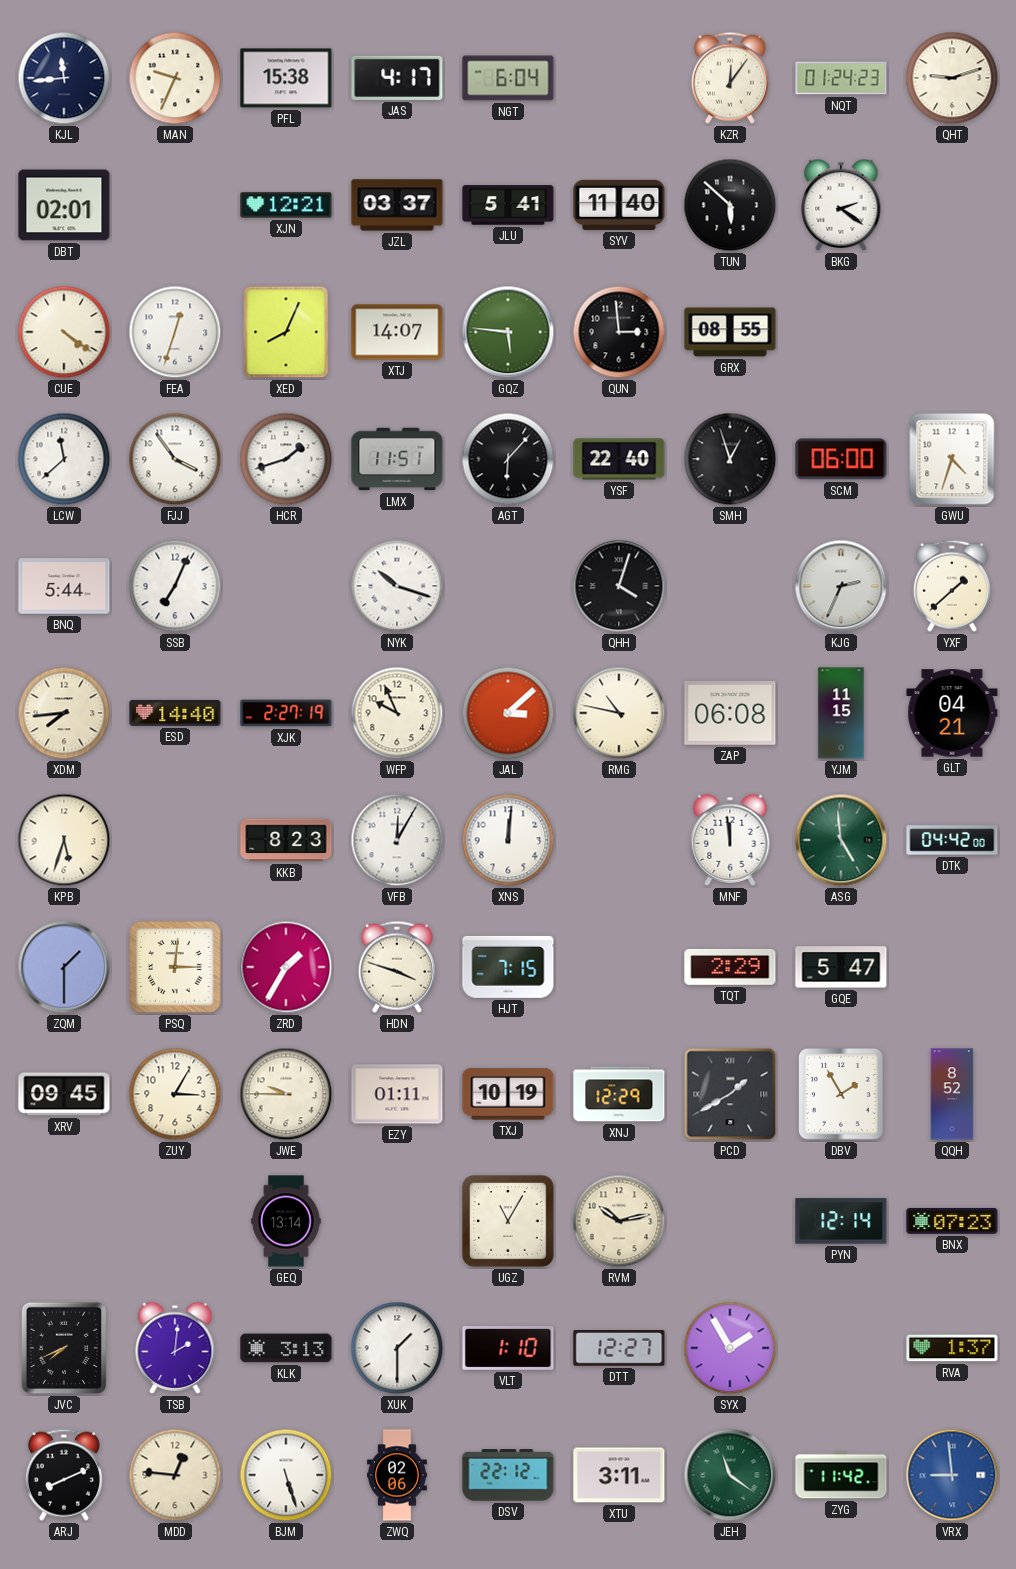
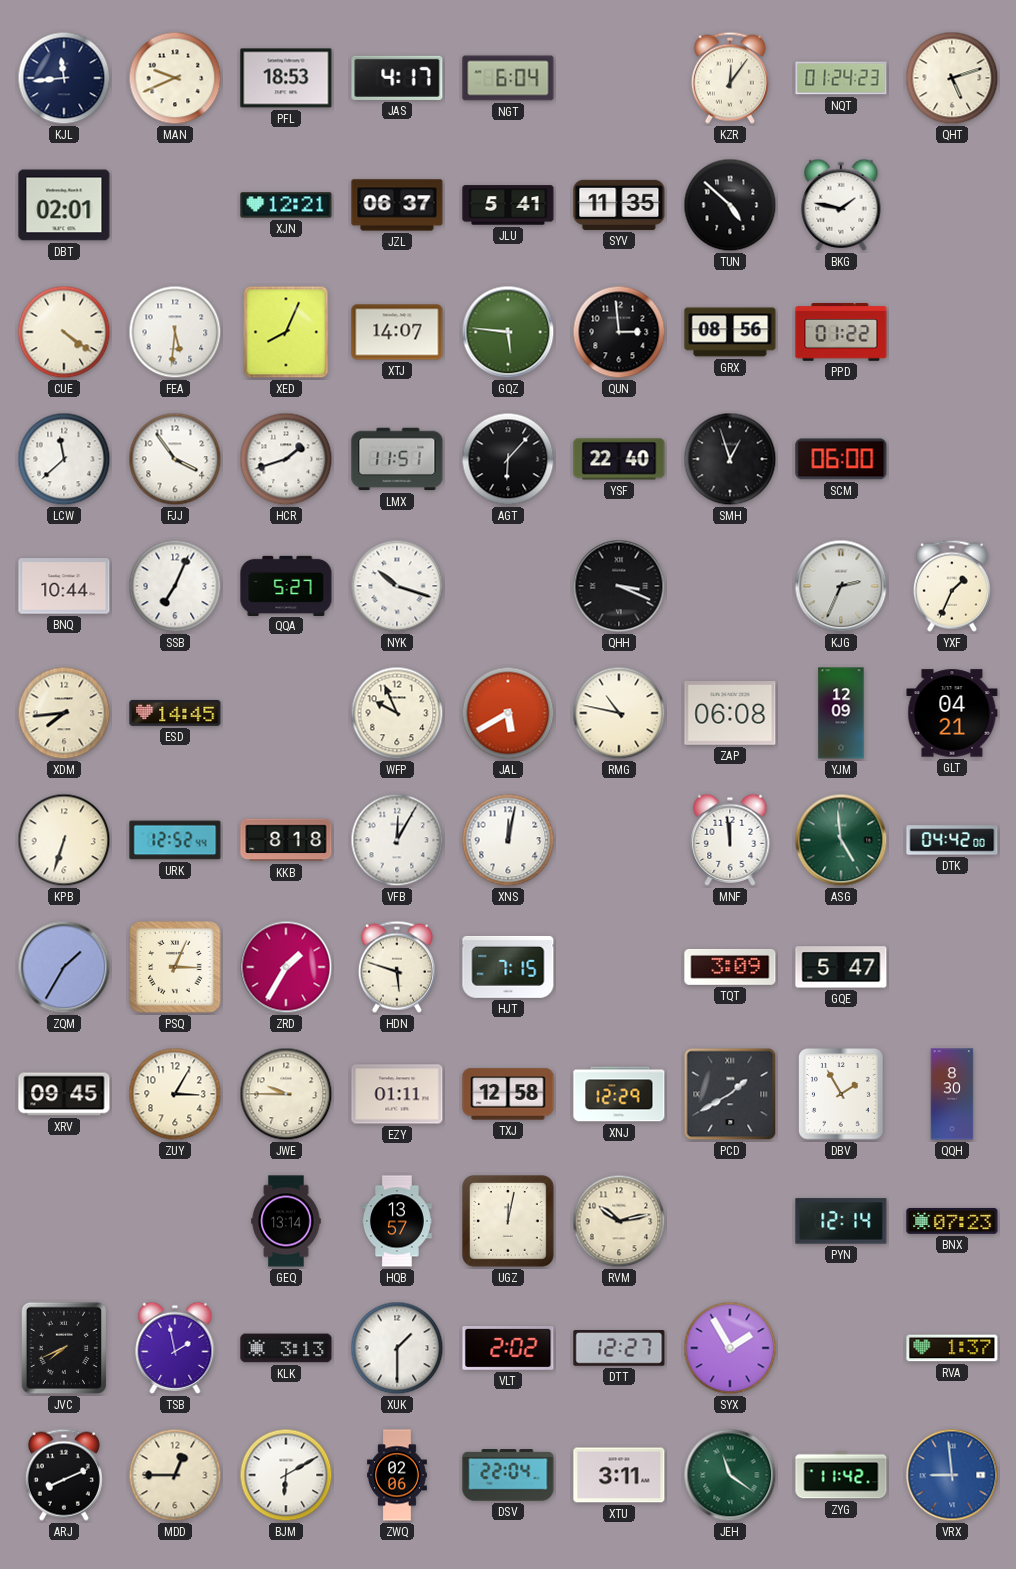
MAN: 9:34 -> 9:41
PFL: 15:38 -> 18:53
QHT: 9:12 -> 5:12
JZL: 03:37 -> 06:37
SYV: 11:40 -> 11:35
TUN: 5:52 -> 4:52
BKG: 2:21 -> 1:47
FEA: 12:33 -> 5:31
GRX: 08:55 -> 08:56
PPD: none -> 01:22
GWU: 4:33 -> none
BNQ: 5:44 -> 10:44
QQA: none -> 5:27
QHH: 4:03 -> 3:19
YXF: 1:38 -> 1:34
ESD: 14:40 -> 14:45
XJK: 2:27 -> none
JAL: 3:08 -> 5:40
YJM: 11:15 -> 12:09
KPB: 5:33 -> 6:33
URK: none -> 12:52
KKB: 8:23 -> 8:18
XNS: 12:01 -> 12:02
ZQM: 1:30 -> 1:35
PSQ: 3:01 -> 3:04
HDN: 3:48 -> 5:48
TQT: 2:29 -> 3:09
TXJ: 10:19 -> 12:58
QQH: 8:52 -> 8:30
HQB: none -> 13:57
UGZ: 11:05 -> 12:02
TSB: 2:01 -> 1:58
VLT: 1:10 -> 2:02
MDD: 12:46 -> 12:45
BJM: 5:27 -> 6:10
DSV: 22:12 -> 22:04
